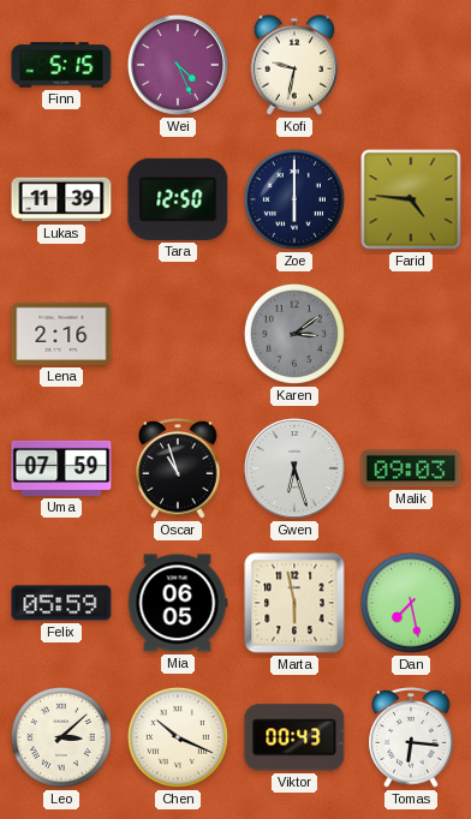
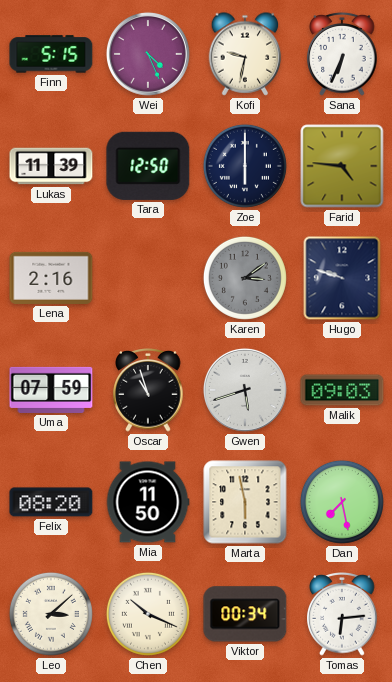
Sana: none -> 6:34
Hugo: none -> 9:48
Gwen: 6:27 -> 5:42
Felix: 05:59 -> 08:20
Mia: 06:05 -> 11:50
Viktor: 00:43 -> 00:34
Tomas: 6:16 -> 6:14
